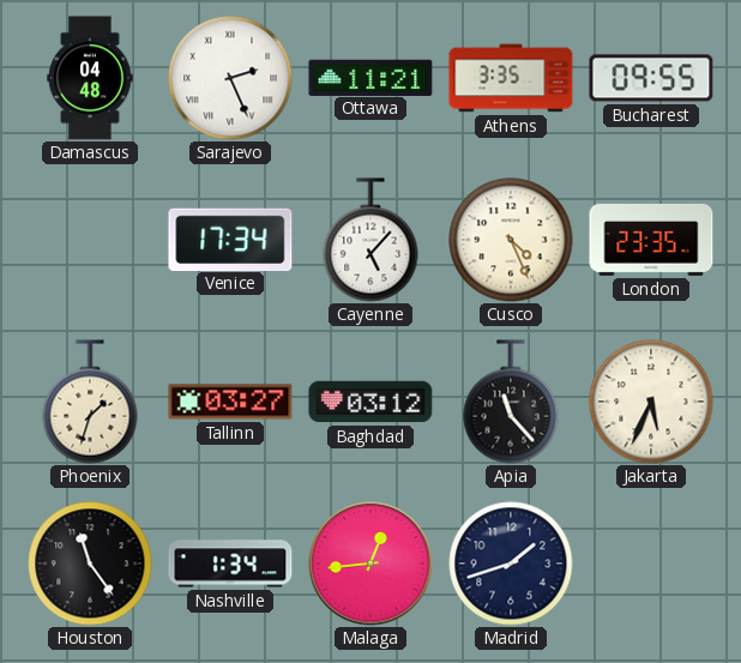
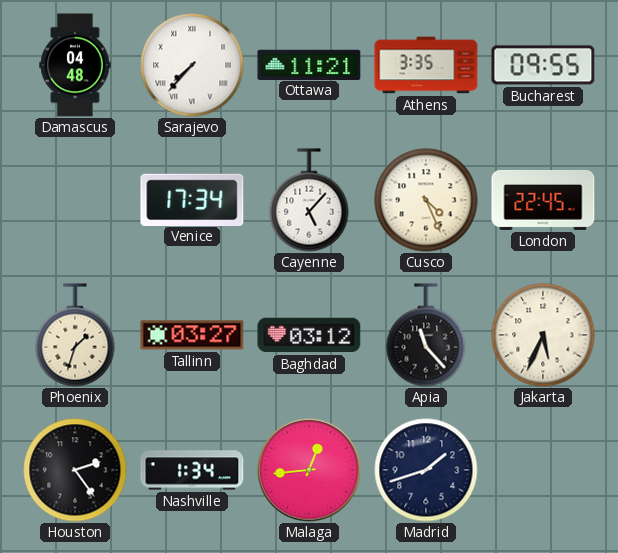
Sarajevo: 2:26 -> 7:37
London: 23:35 -> 22:45
Houston: 11:24 -> 2:24
